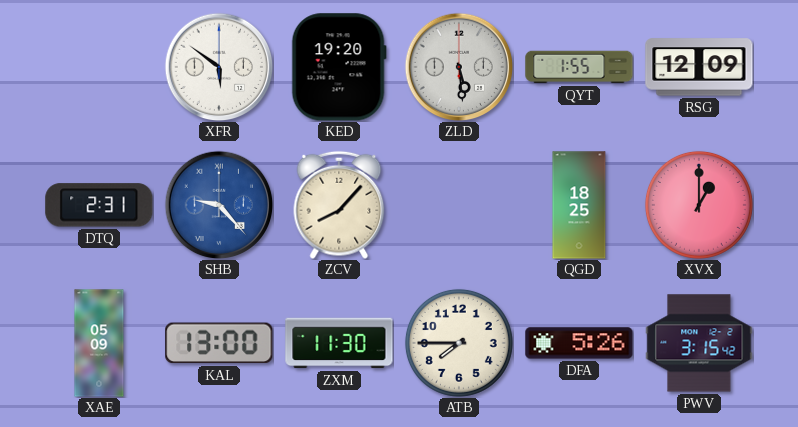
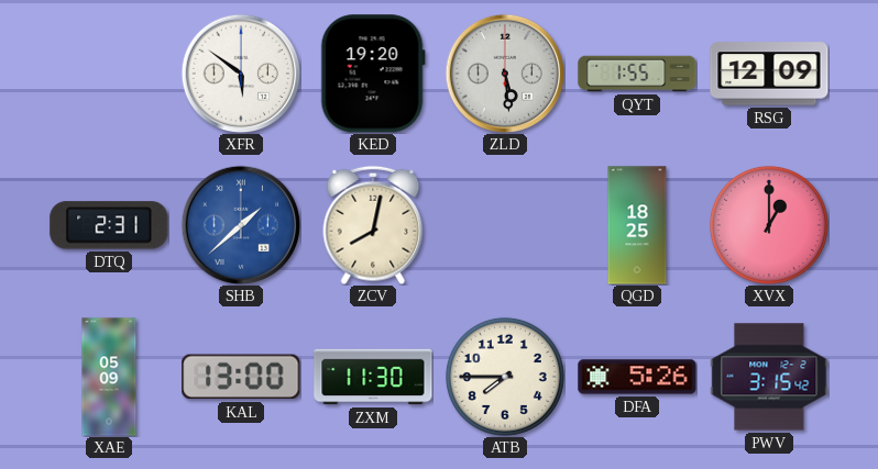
SHB: 9:23 -> 1:38
ZCV: 8:07 -> 8:02
